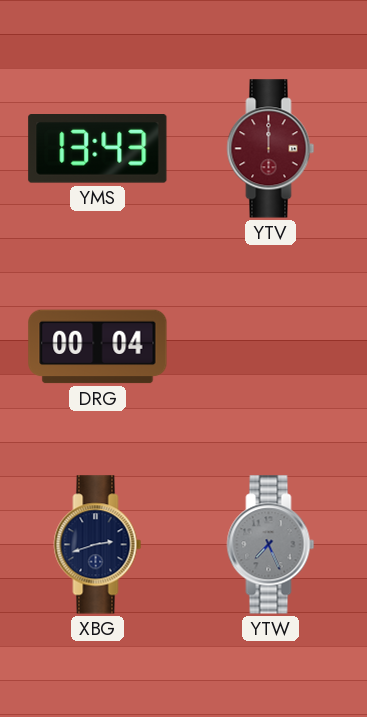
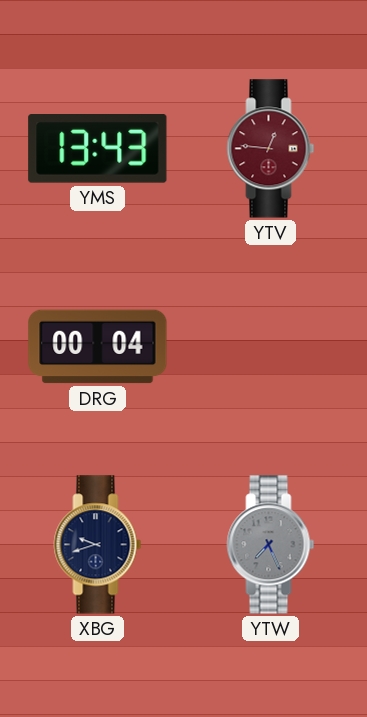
YTV: 12:00 -> 12:46
XBG: 2:42 -> 9:42
